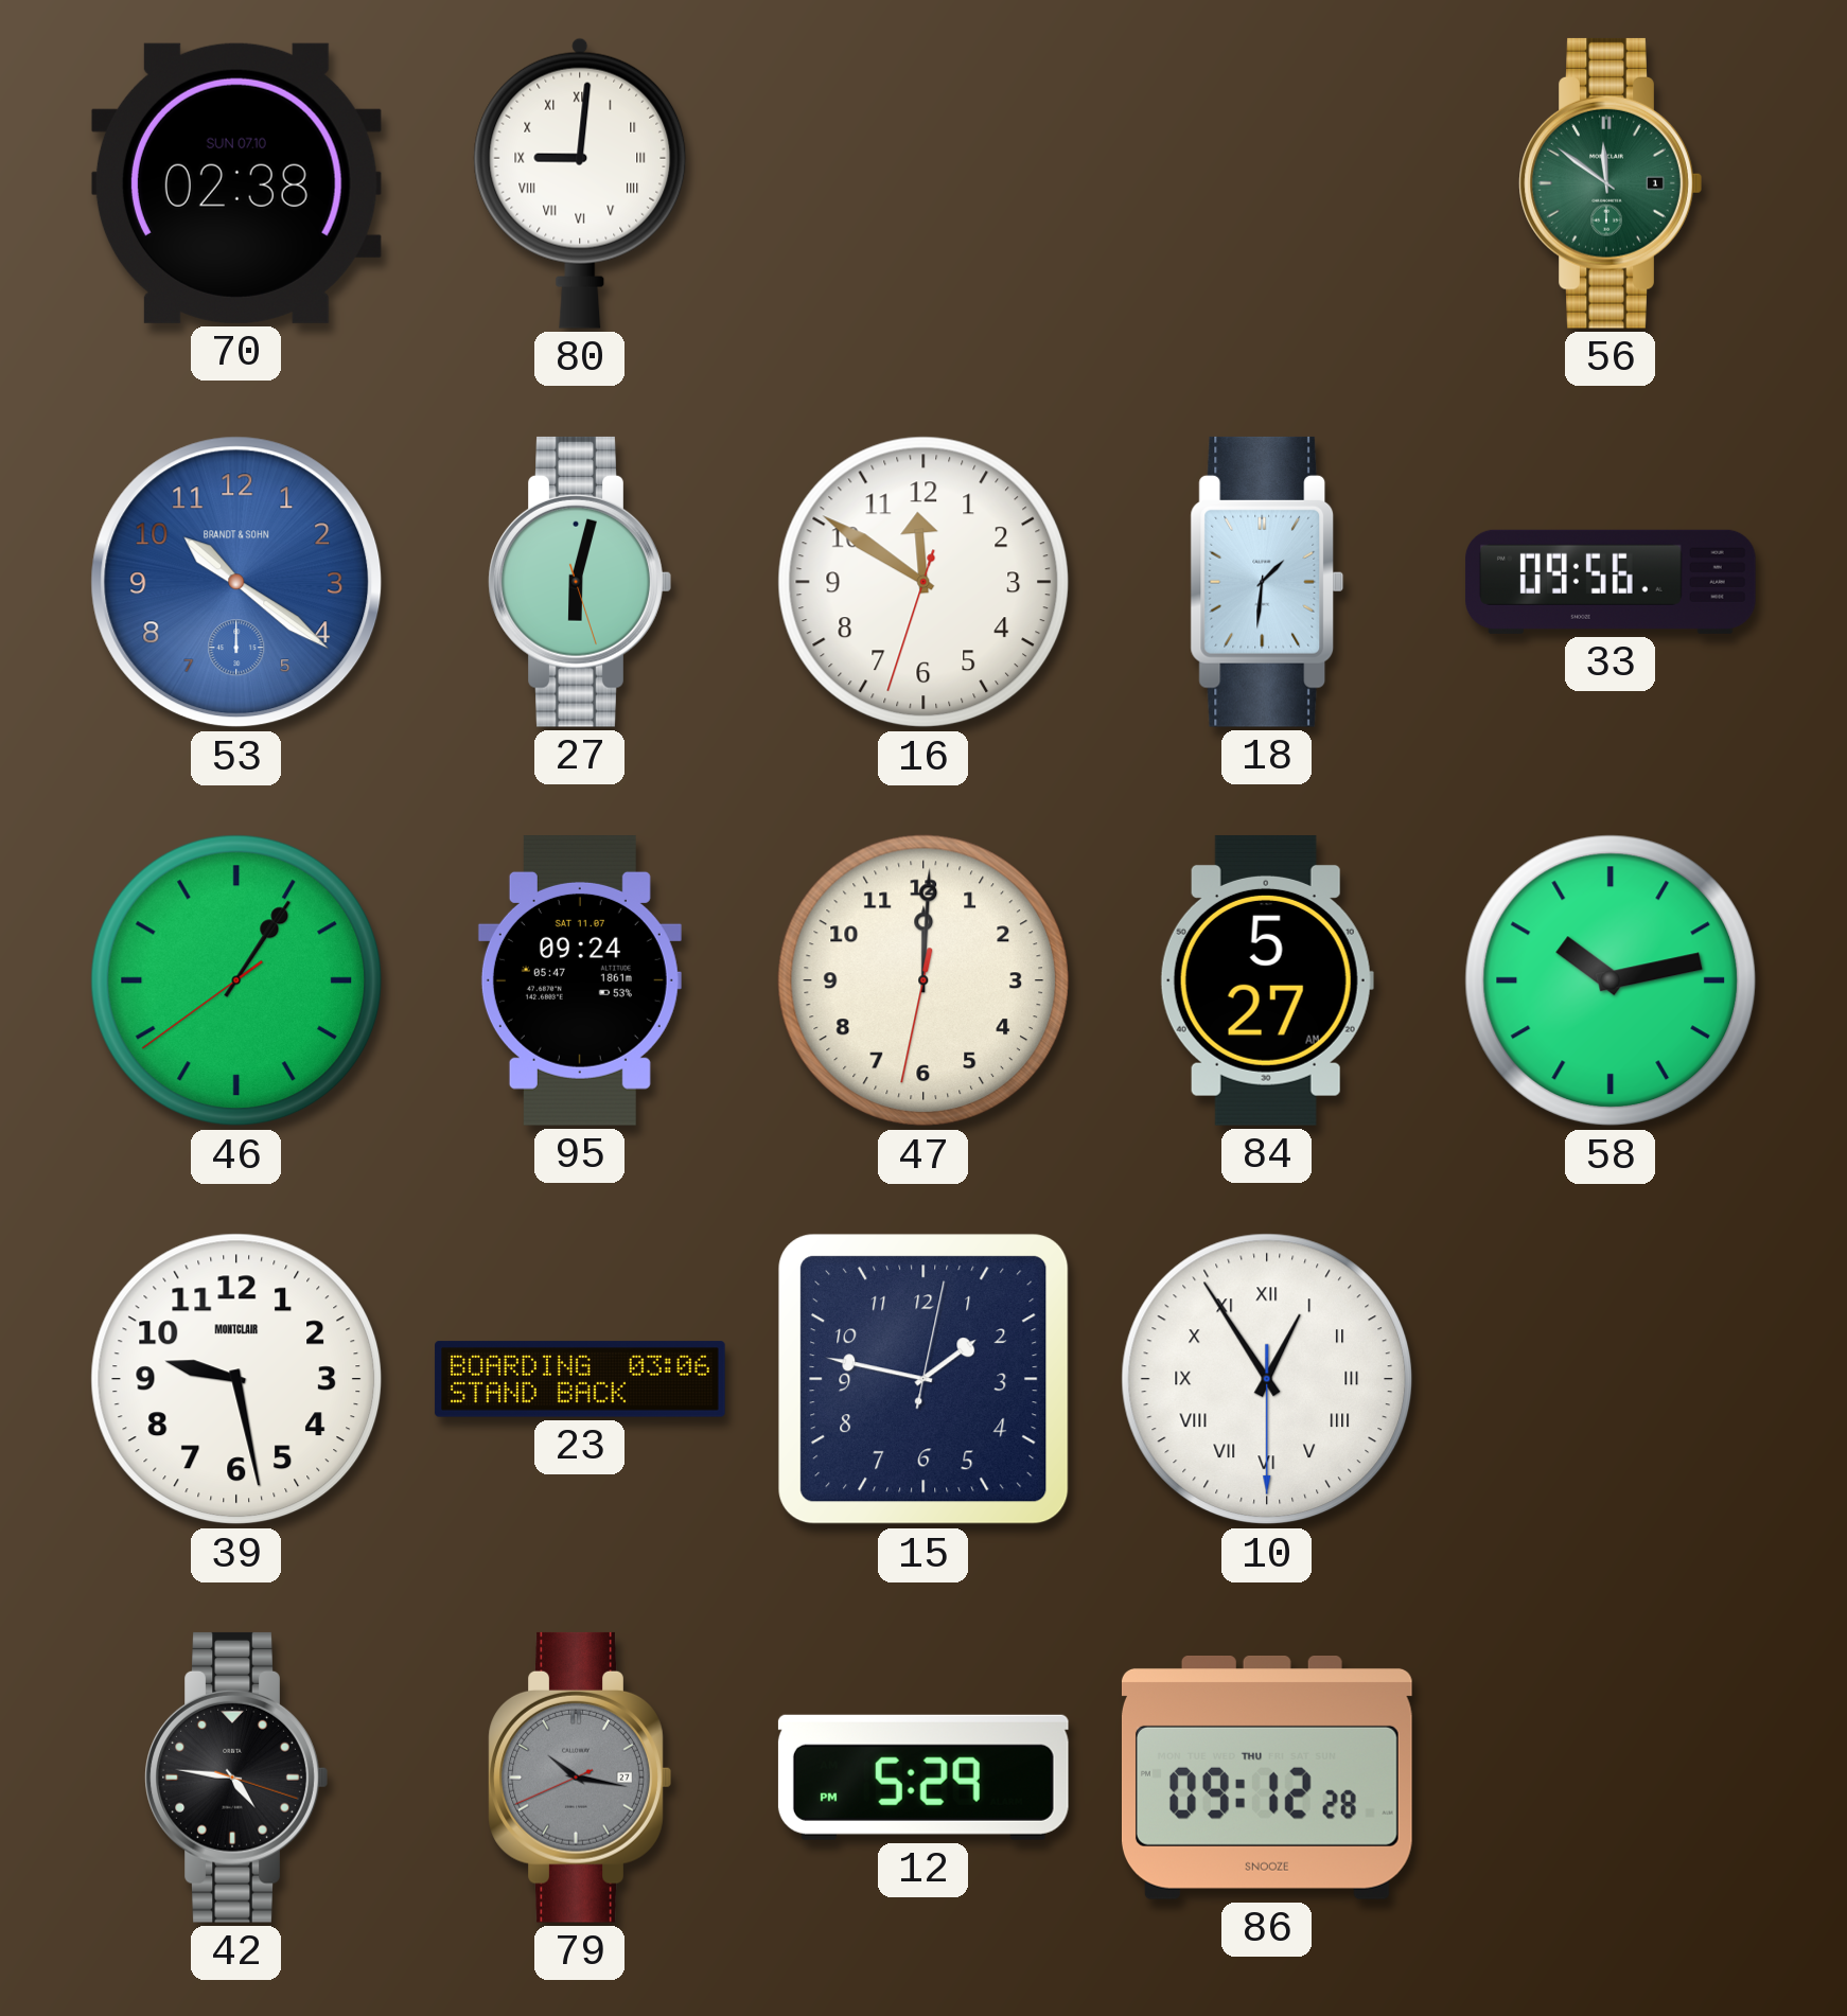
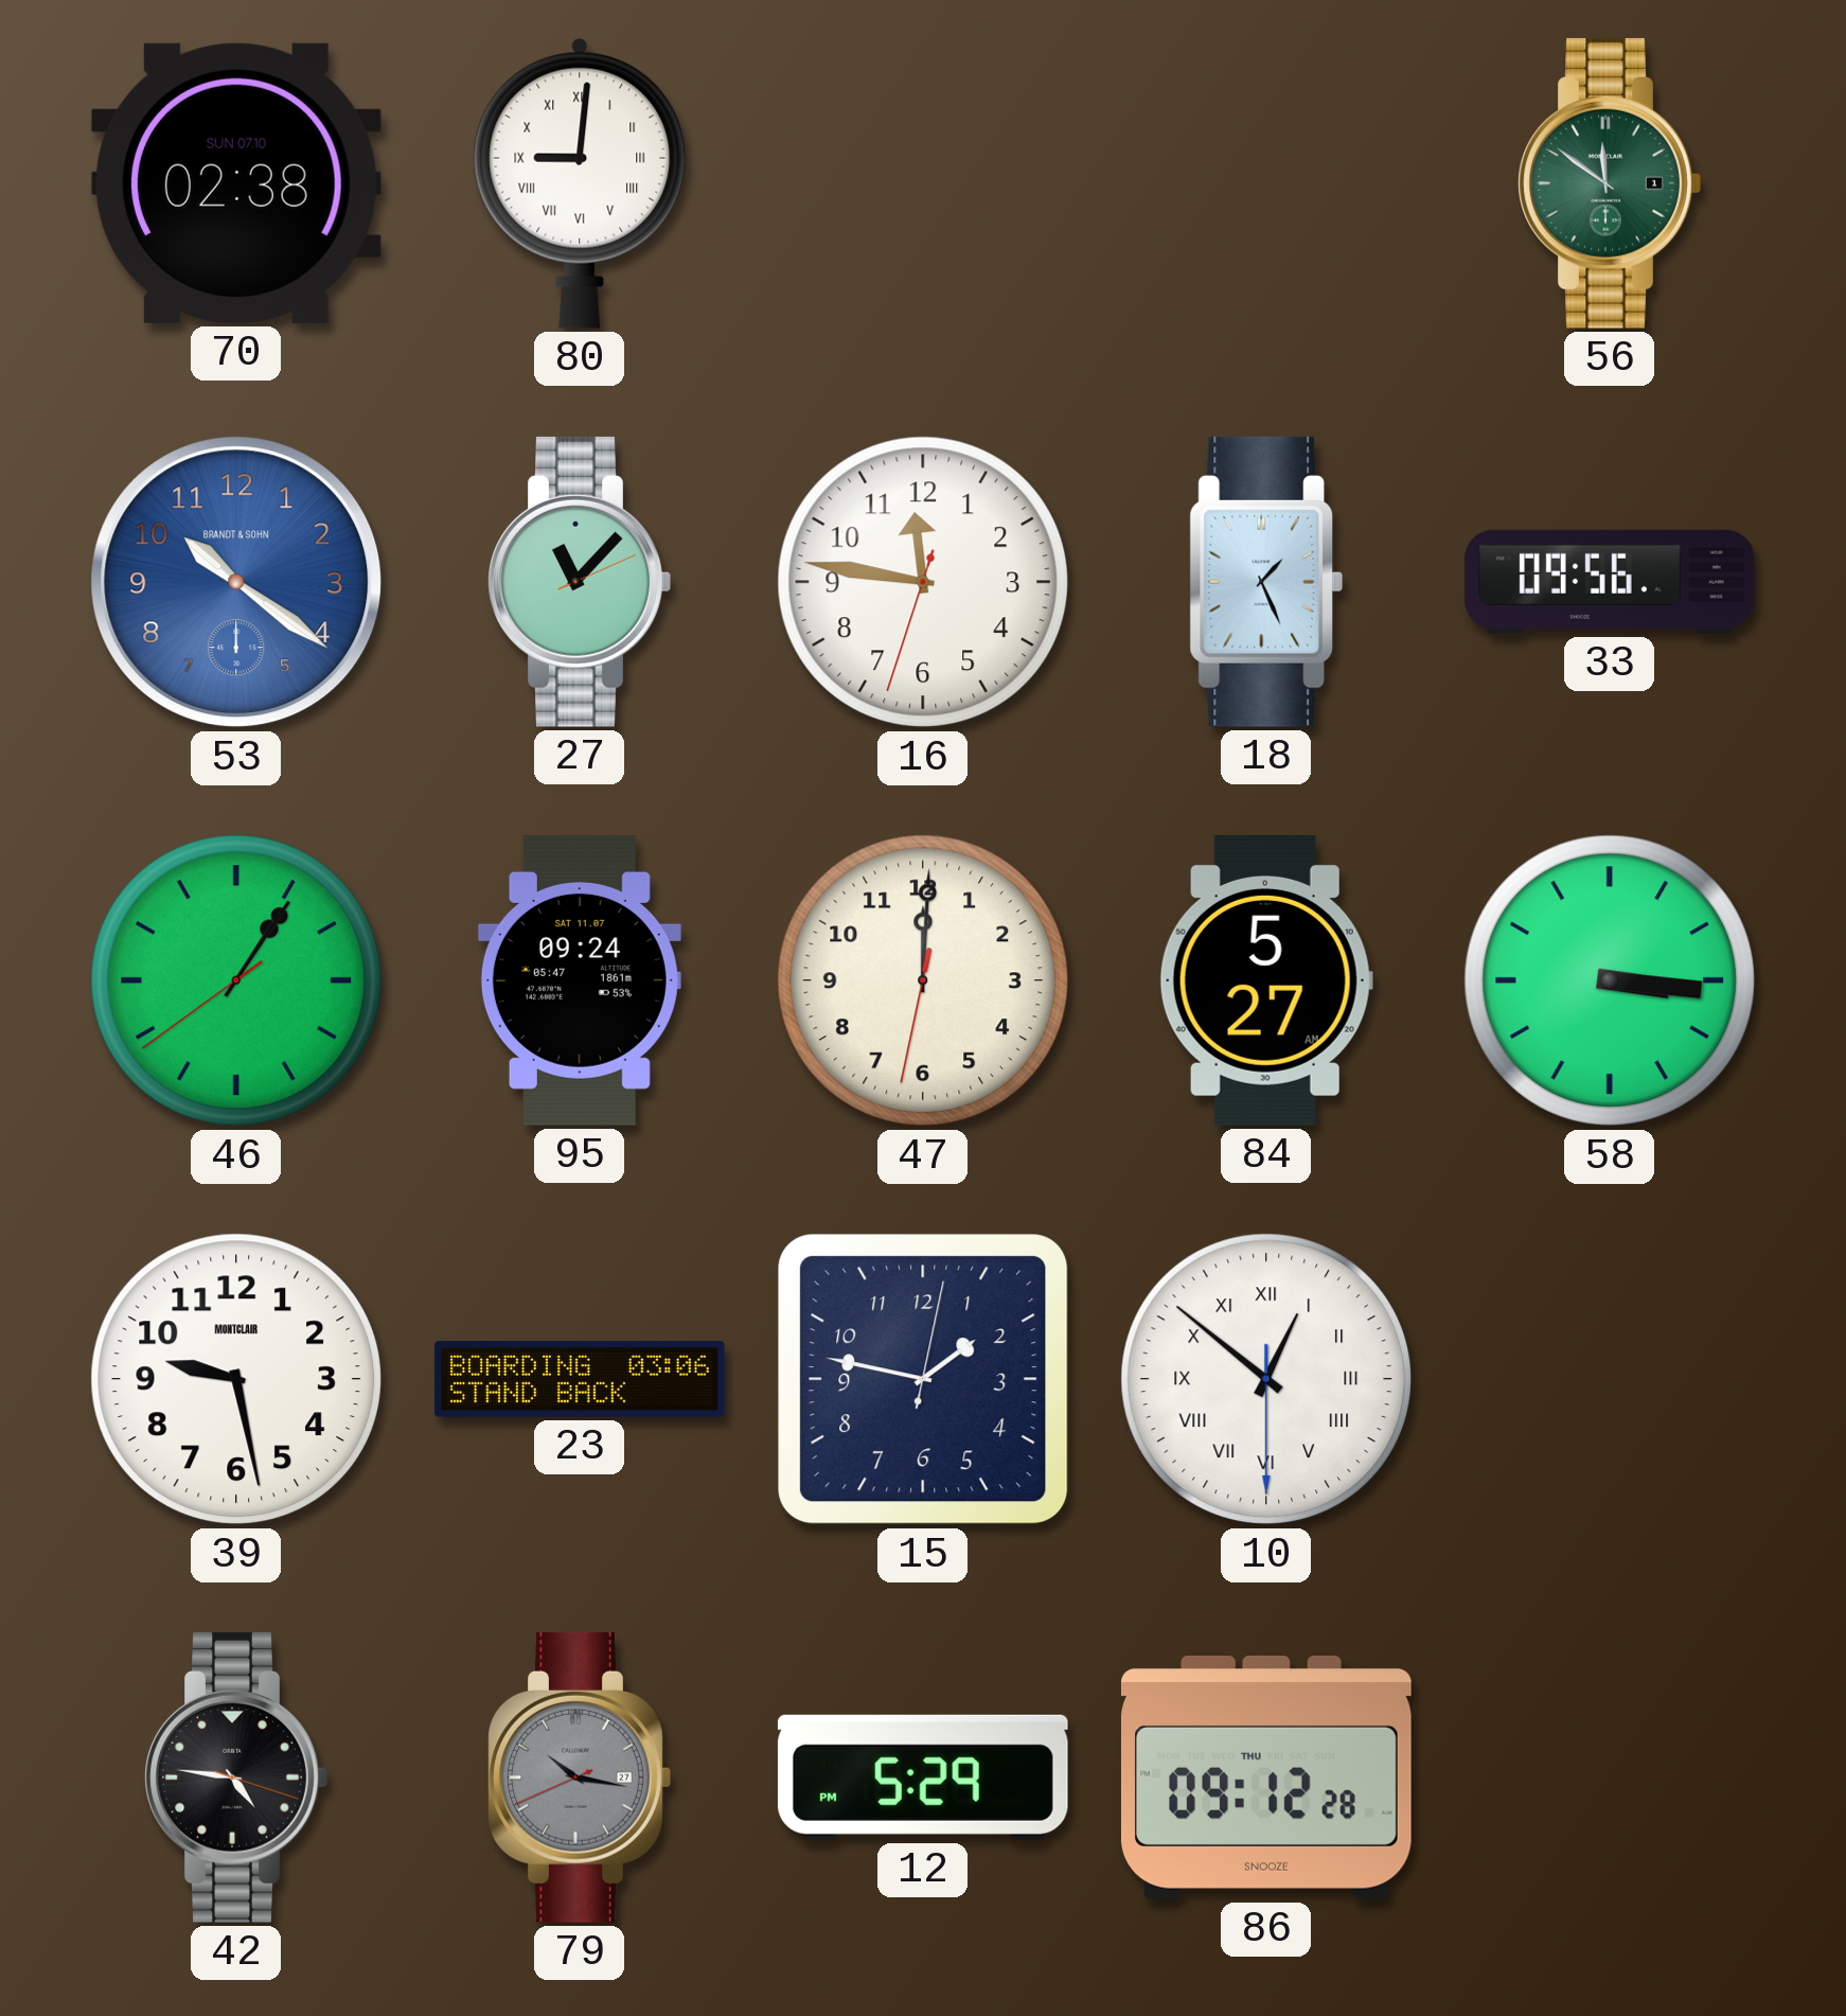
27: 6:02 -> 11:07
16: 11:50 -> 11:46
18: 1:31 -> 1:26
58: 10:13 -> 3:16
10: 12:54 -> 12:51
